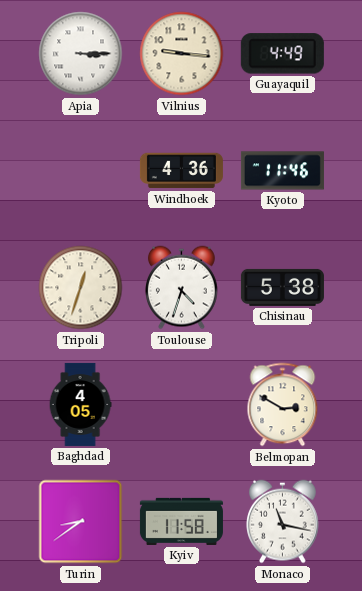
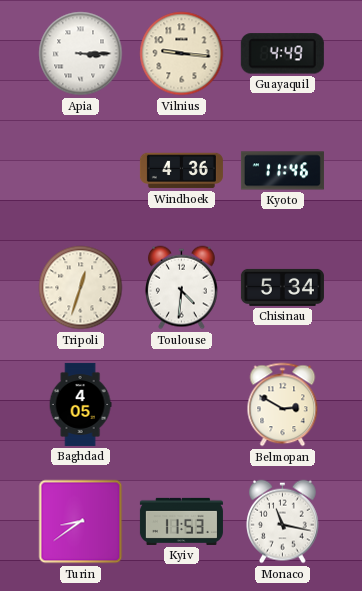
Toulouse: 4:33 -> 4:31
Chisinau: 5:38 -> 5:34
Kyiv: 11:58 -> 11:53
